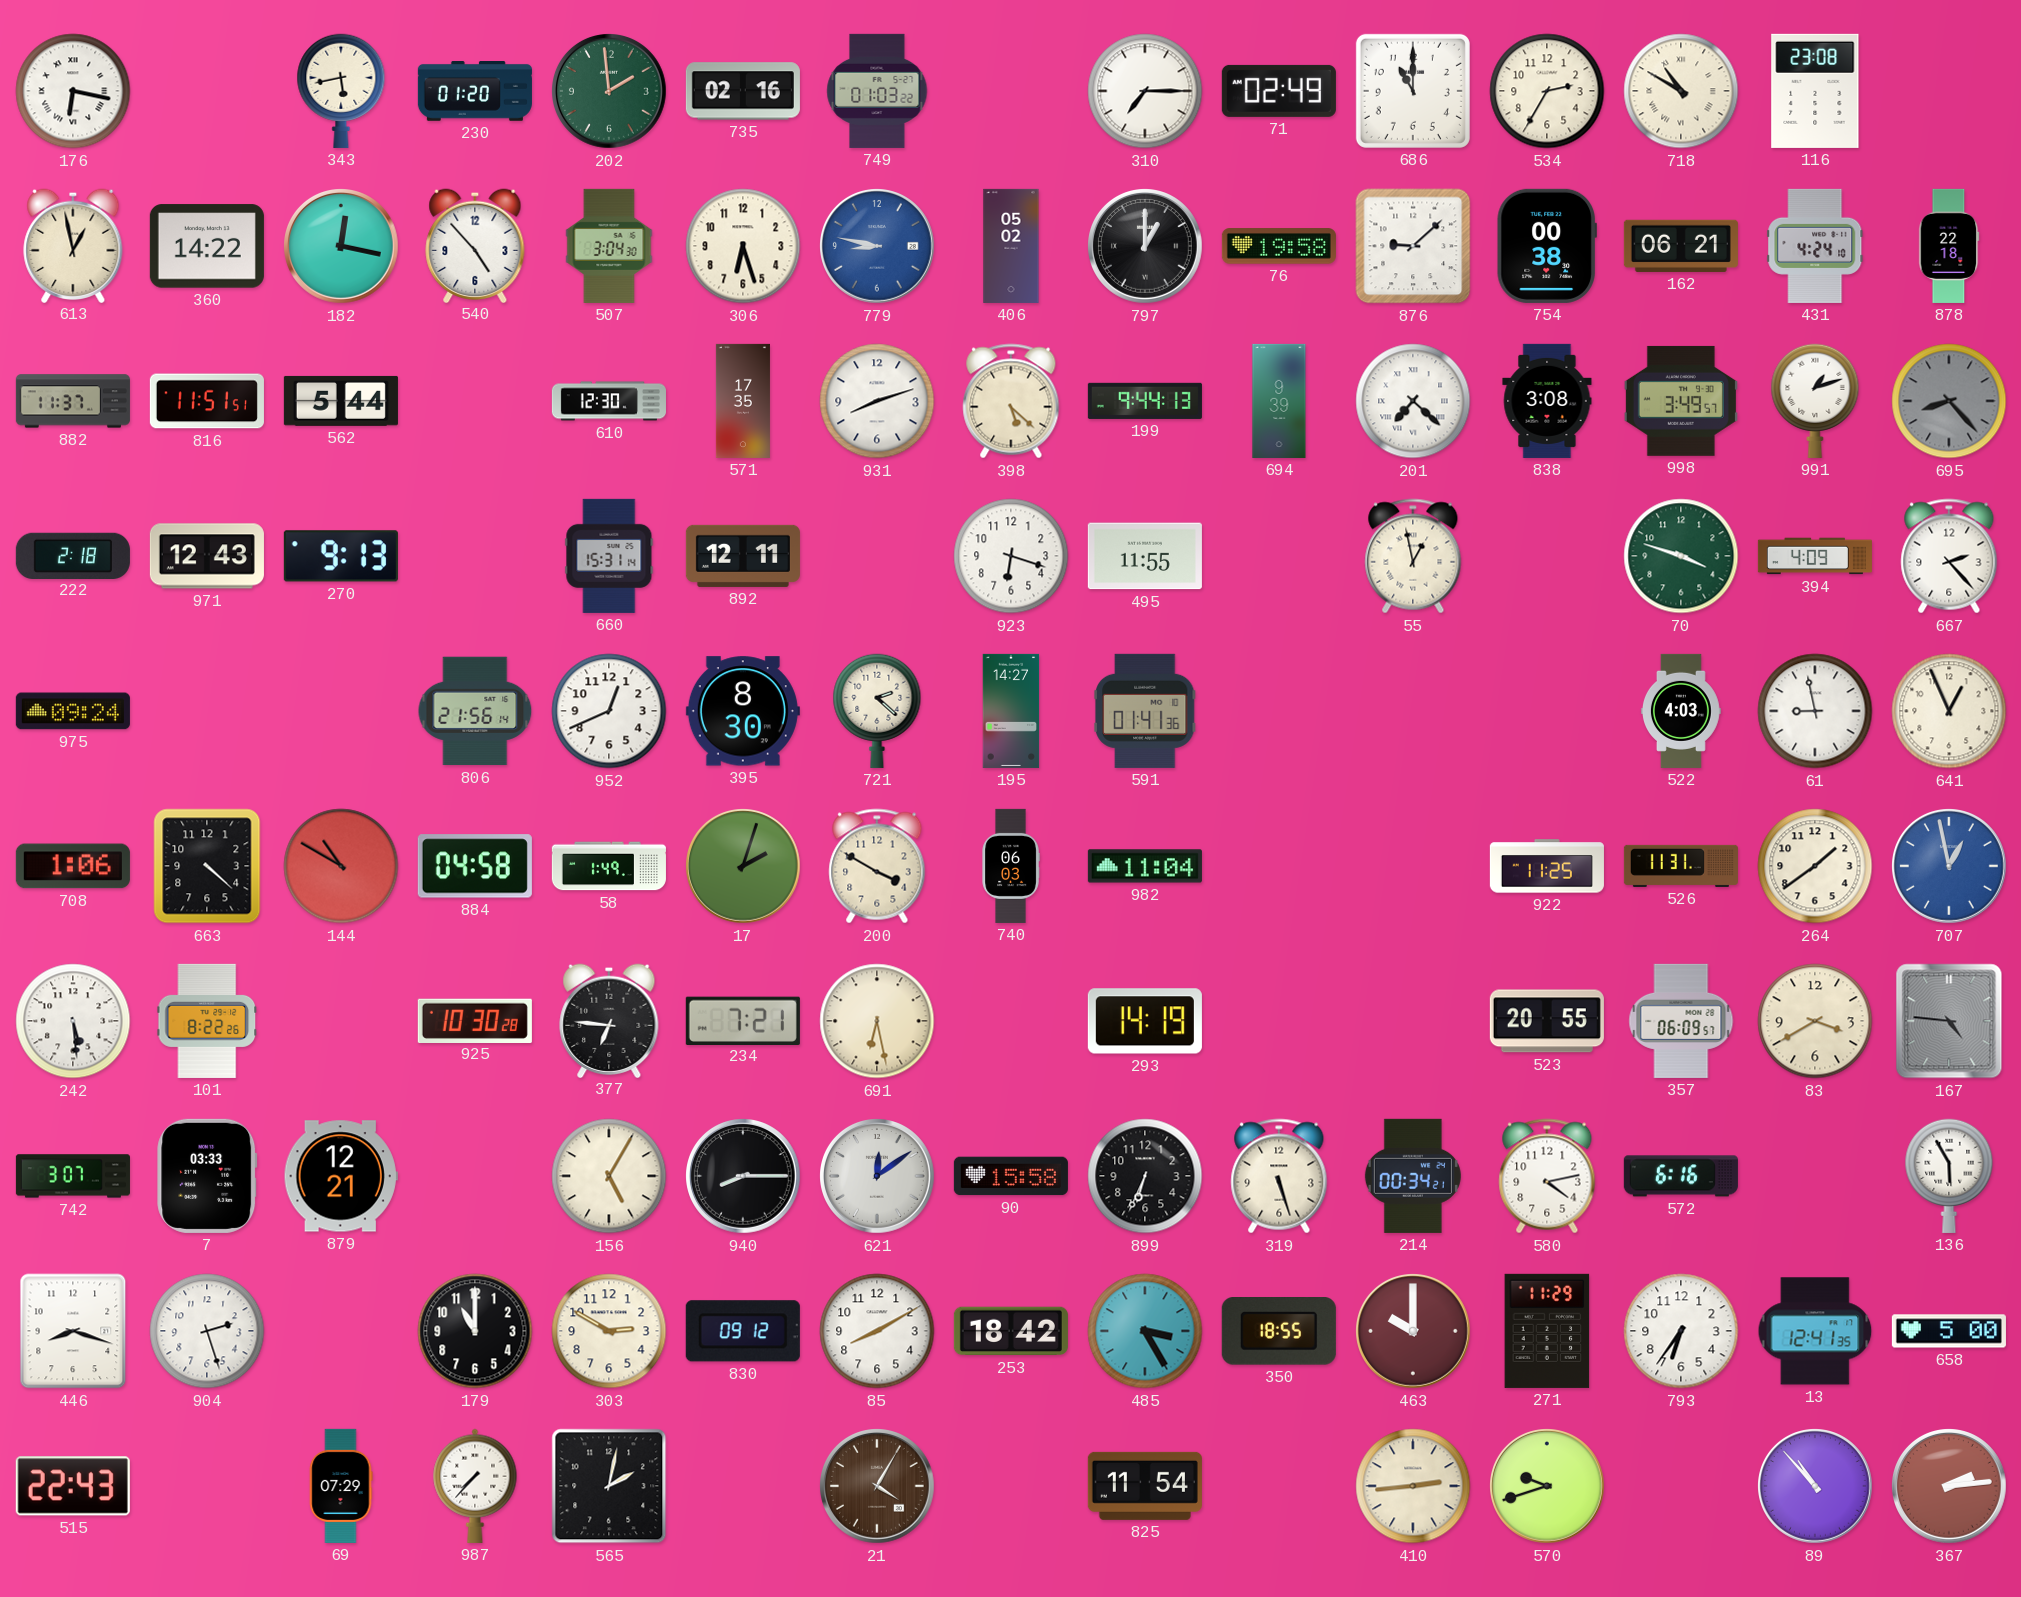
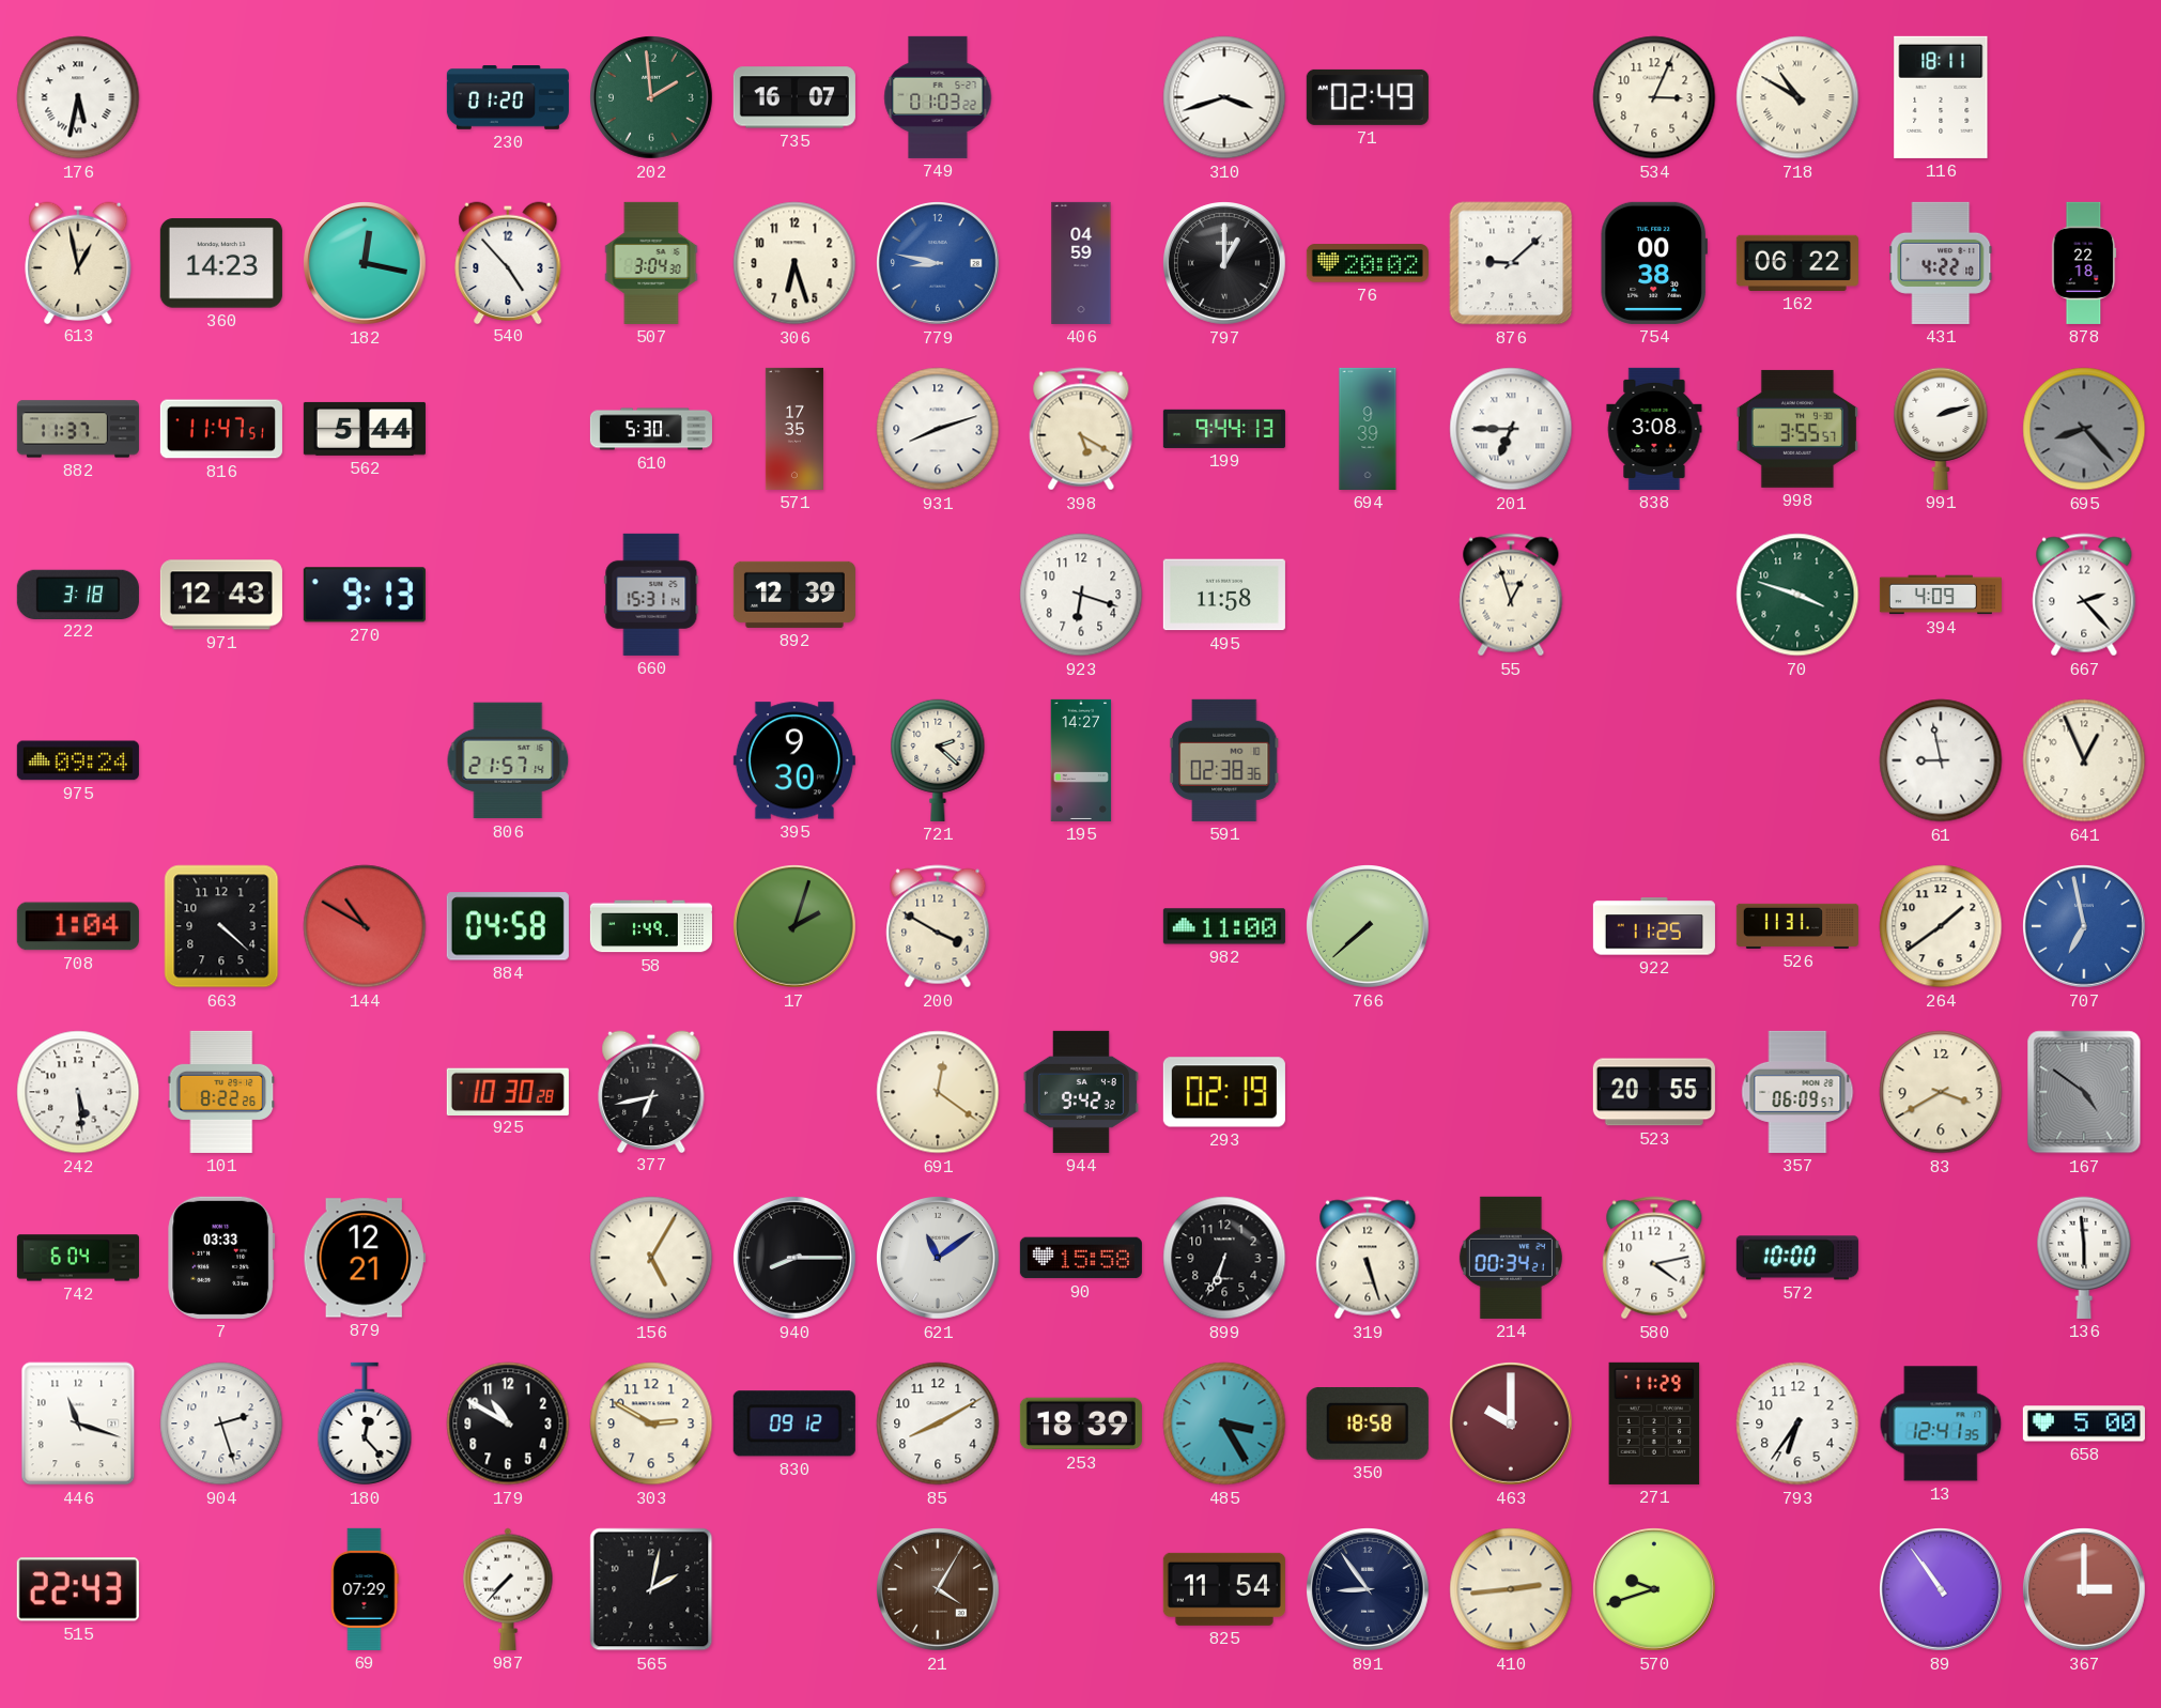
176: 6:17 -> 5:32
343: 5:43 -> none
735: 02:16 -> 16:07
310: 7:15 -> 3:42
686: 11:00 -> none
534: 2:35 -> 3:04
116: 23:08 -> 18:11
360: 14:22 -> 14:23
406: 05:02 -> 04:59
76: 19:58 -> 20:02
162: 06:21 -> 06:22
431: 4:24 -> 4:22
816: 11:51 -> 11:47
610: 12:30 -> 5:30
398: 5:22 -> 5:20
201: 7:22 -> 6:45
998: 3:49 -> 3:55
991: 1:12 -> 2:12
222: 2:18 -> 3:18
892: 12:11 -> 12:39
495: 11:55 -> 11:58
55: 12:58 -> 12:57
806: 21:56 -> 21:57
952: 12:41 -> none
395: 8:30 -> 9:30
591: 01:41 -> 02:38
522: 4:03 -> none
708: 1:06 -> 1:04
740: 06:03 -> none
982: 11:04 -> 11:00
766: none -> 7:38
707: 12:58 -> 6:58
377: 6:46 -> 6:43
234: 7:21 -> none
691: 6:28 -> 12:21
944: none -> 9:42
293: 14:19 -> 02:19
167: 4:46 -> 4:51
742: 3:07 -> 6:04
621: 12:09 -> 11:09
572: 6:16 -> 10:00
136: 5:55 -> 5:59
446: 8:18 -> 11:18
180: none -> 12:23
179: 11:00 -> 10:50
253: 18:42 -> 18:39
350: 18:55 -> 18:58
891: none -> 8:54
89: 10:53 -> 10:54
367: 2:14 -> 3:00
